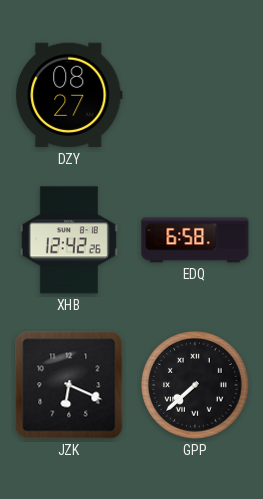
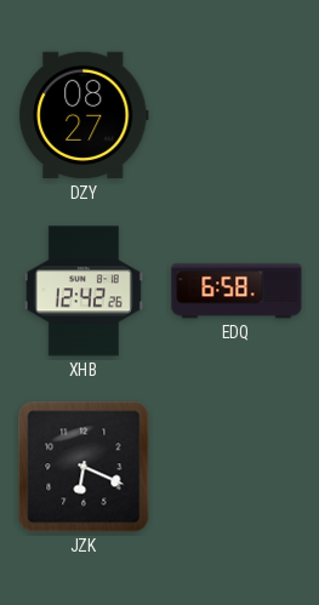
GPP: 7:38 -> none
